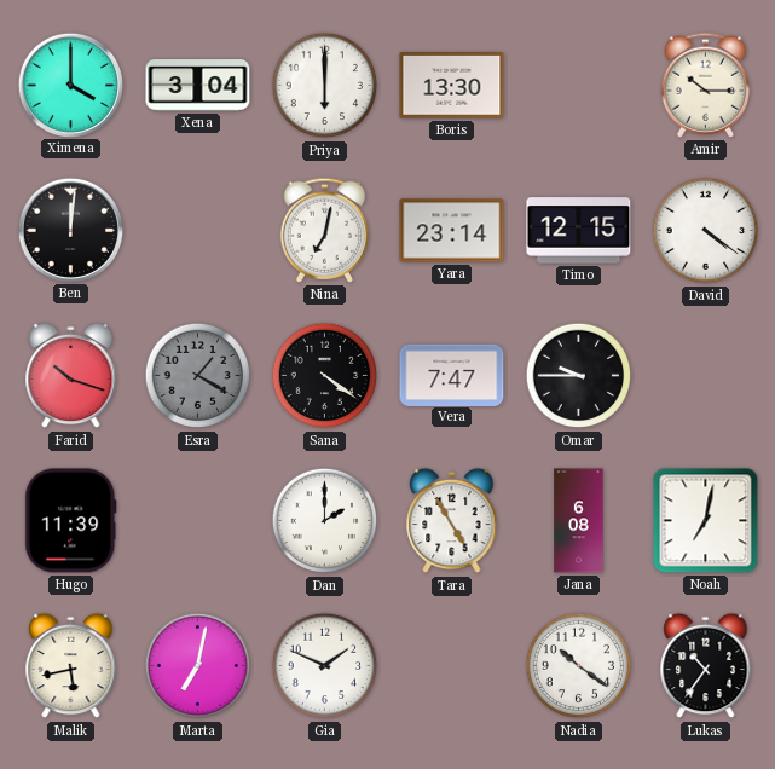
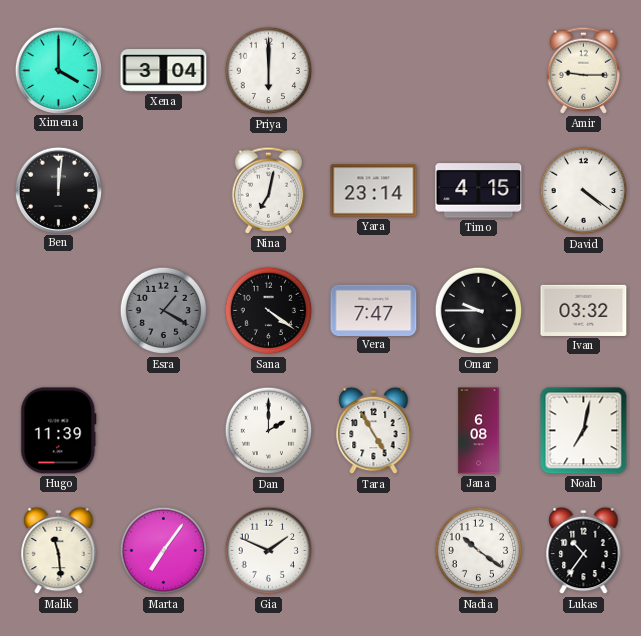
Boris: 13:30 -> none
Amir: 10:15 -> 9:15
Timo: 12:15 -> 4:15
Farid: 10:18 -> none
Ivan: none -> 03:32
Malik: 5:43 -> 11:29
Marta: 7:02 -> 7:06
